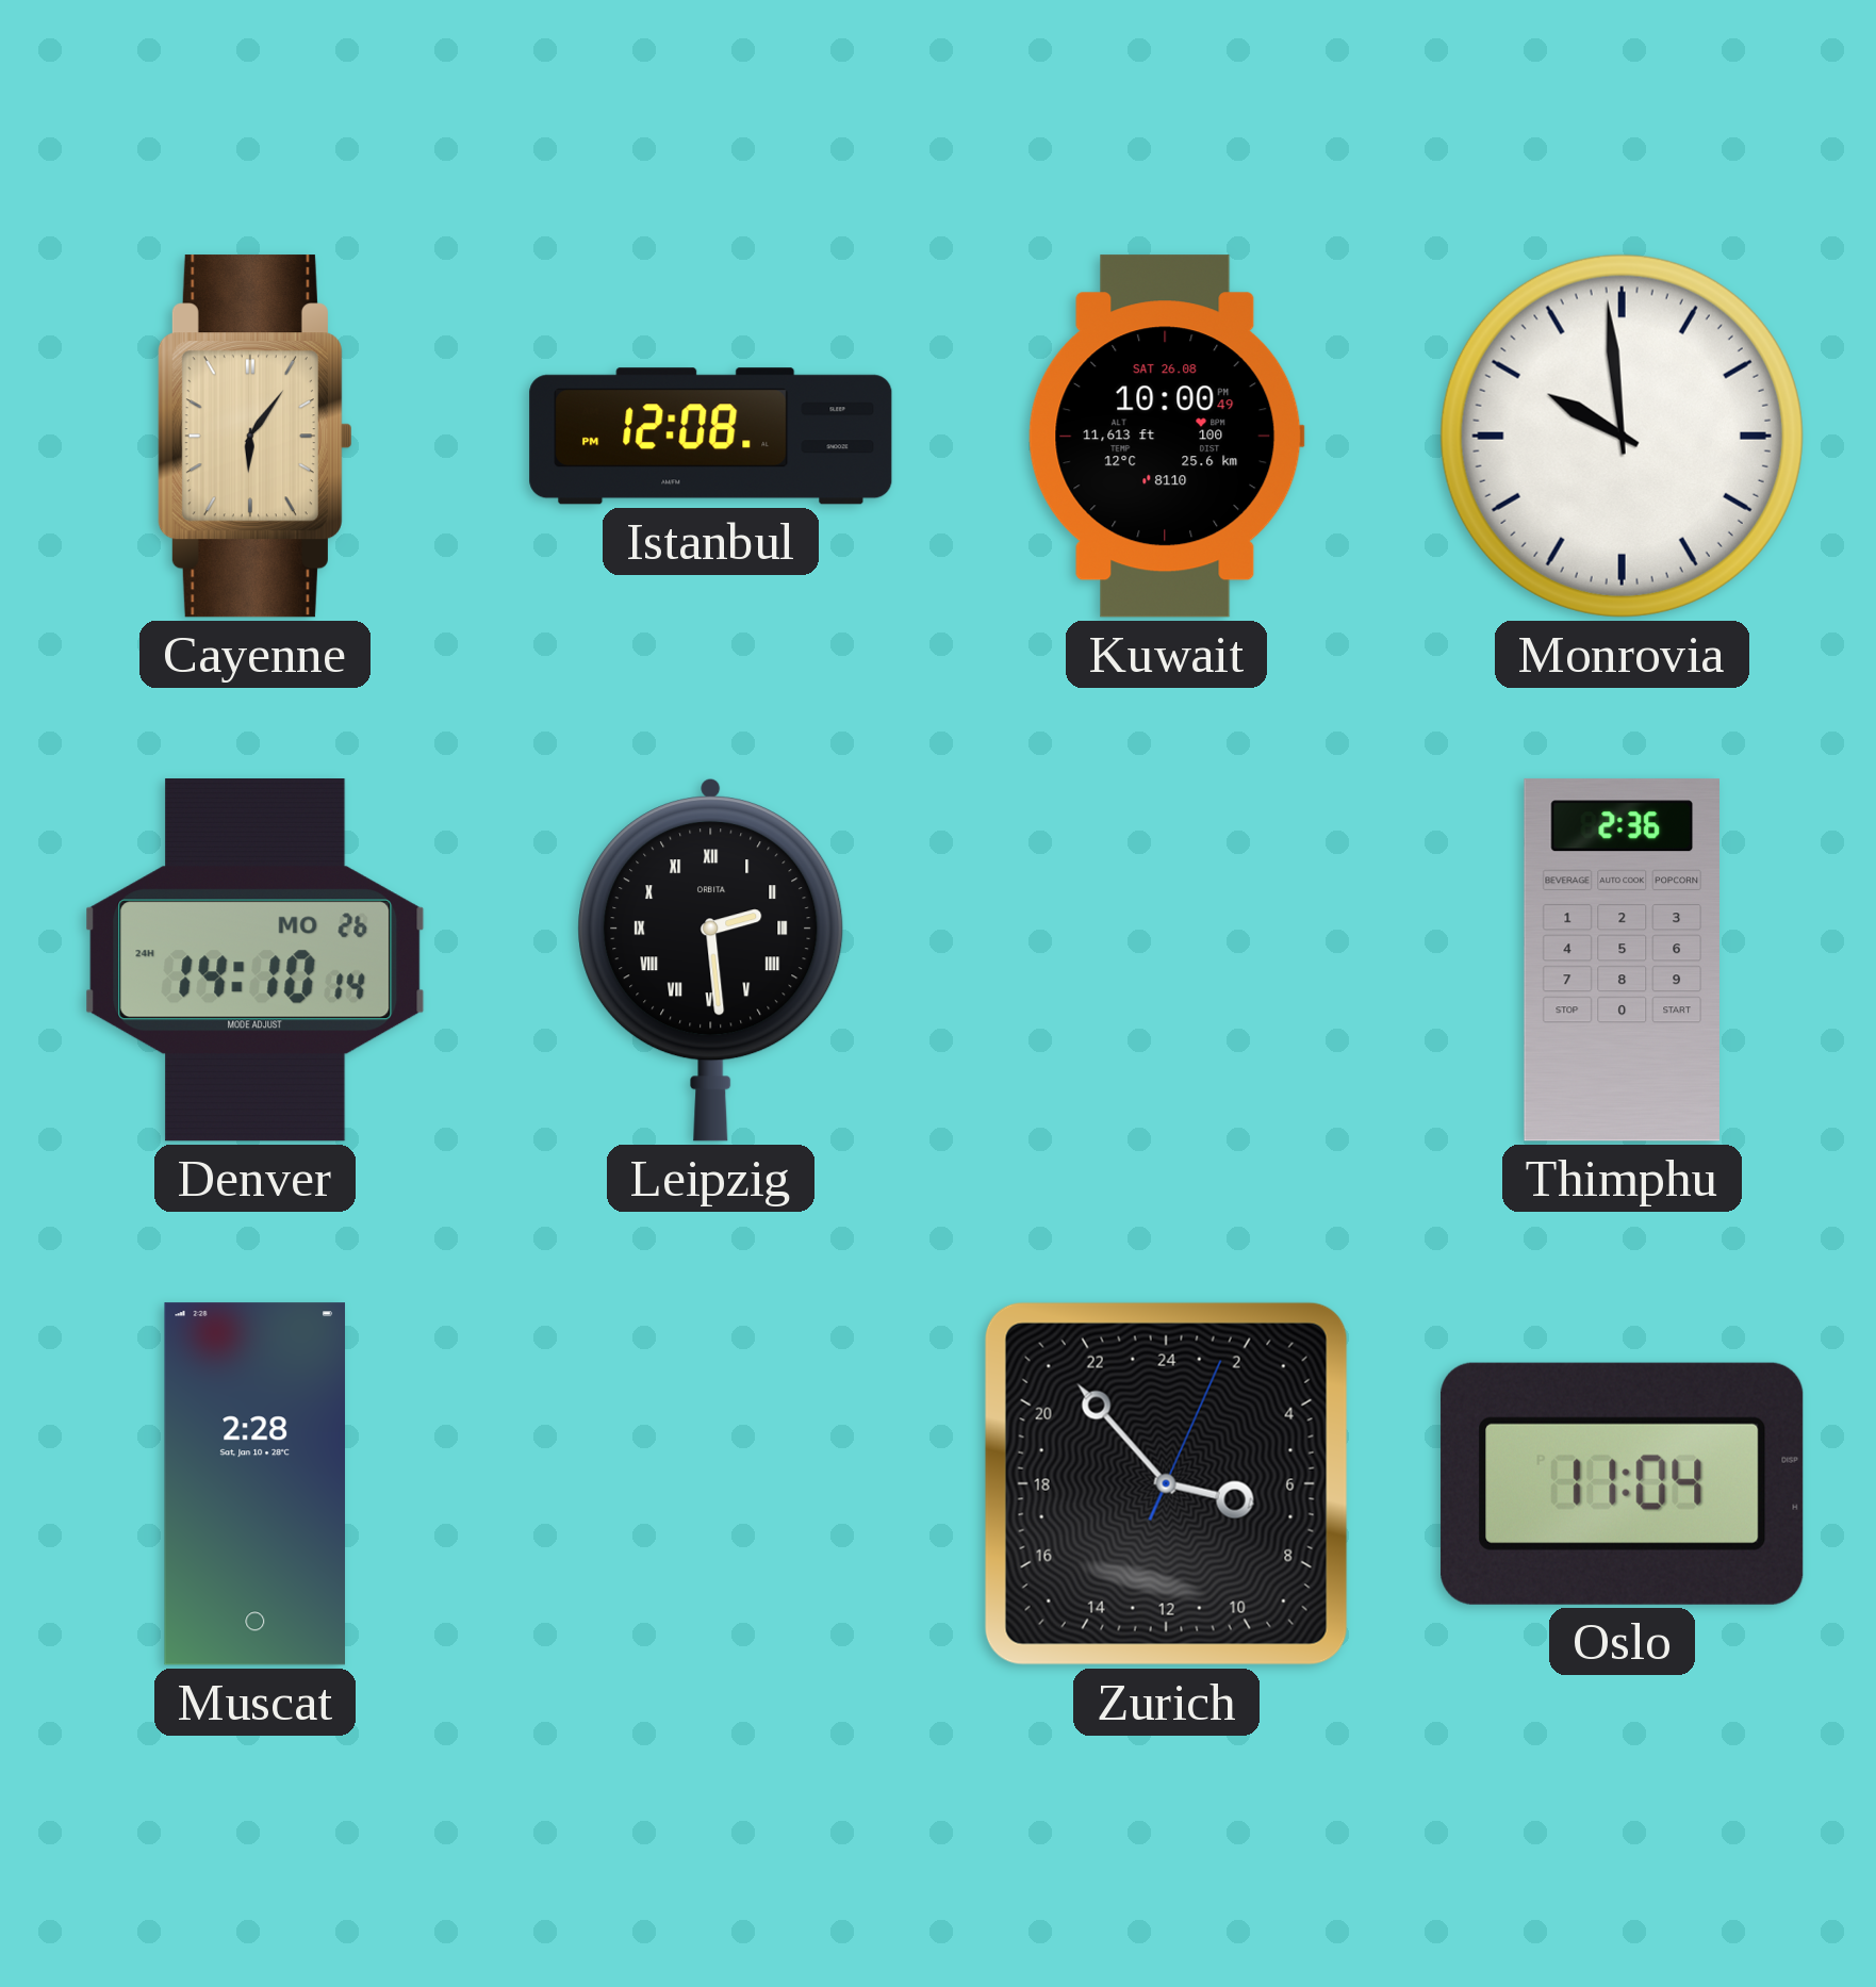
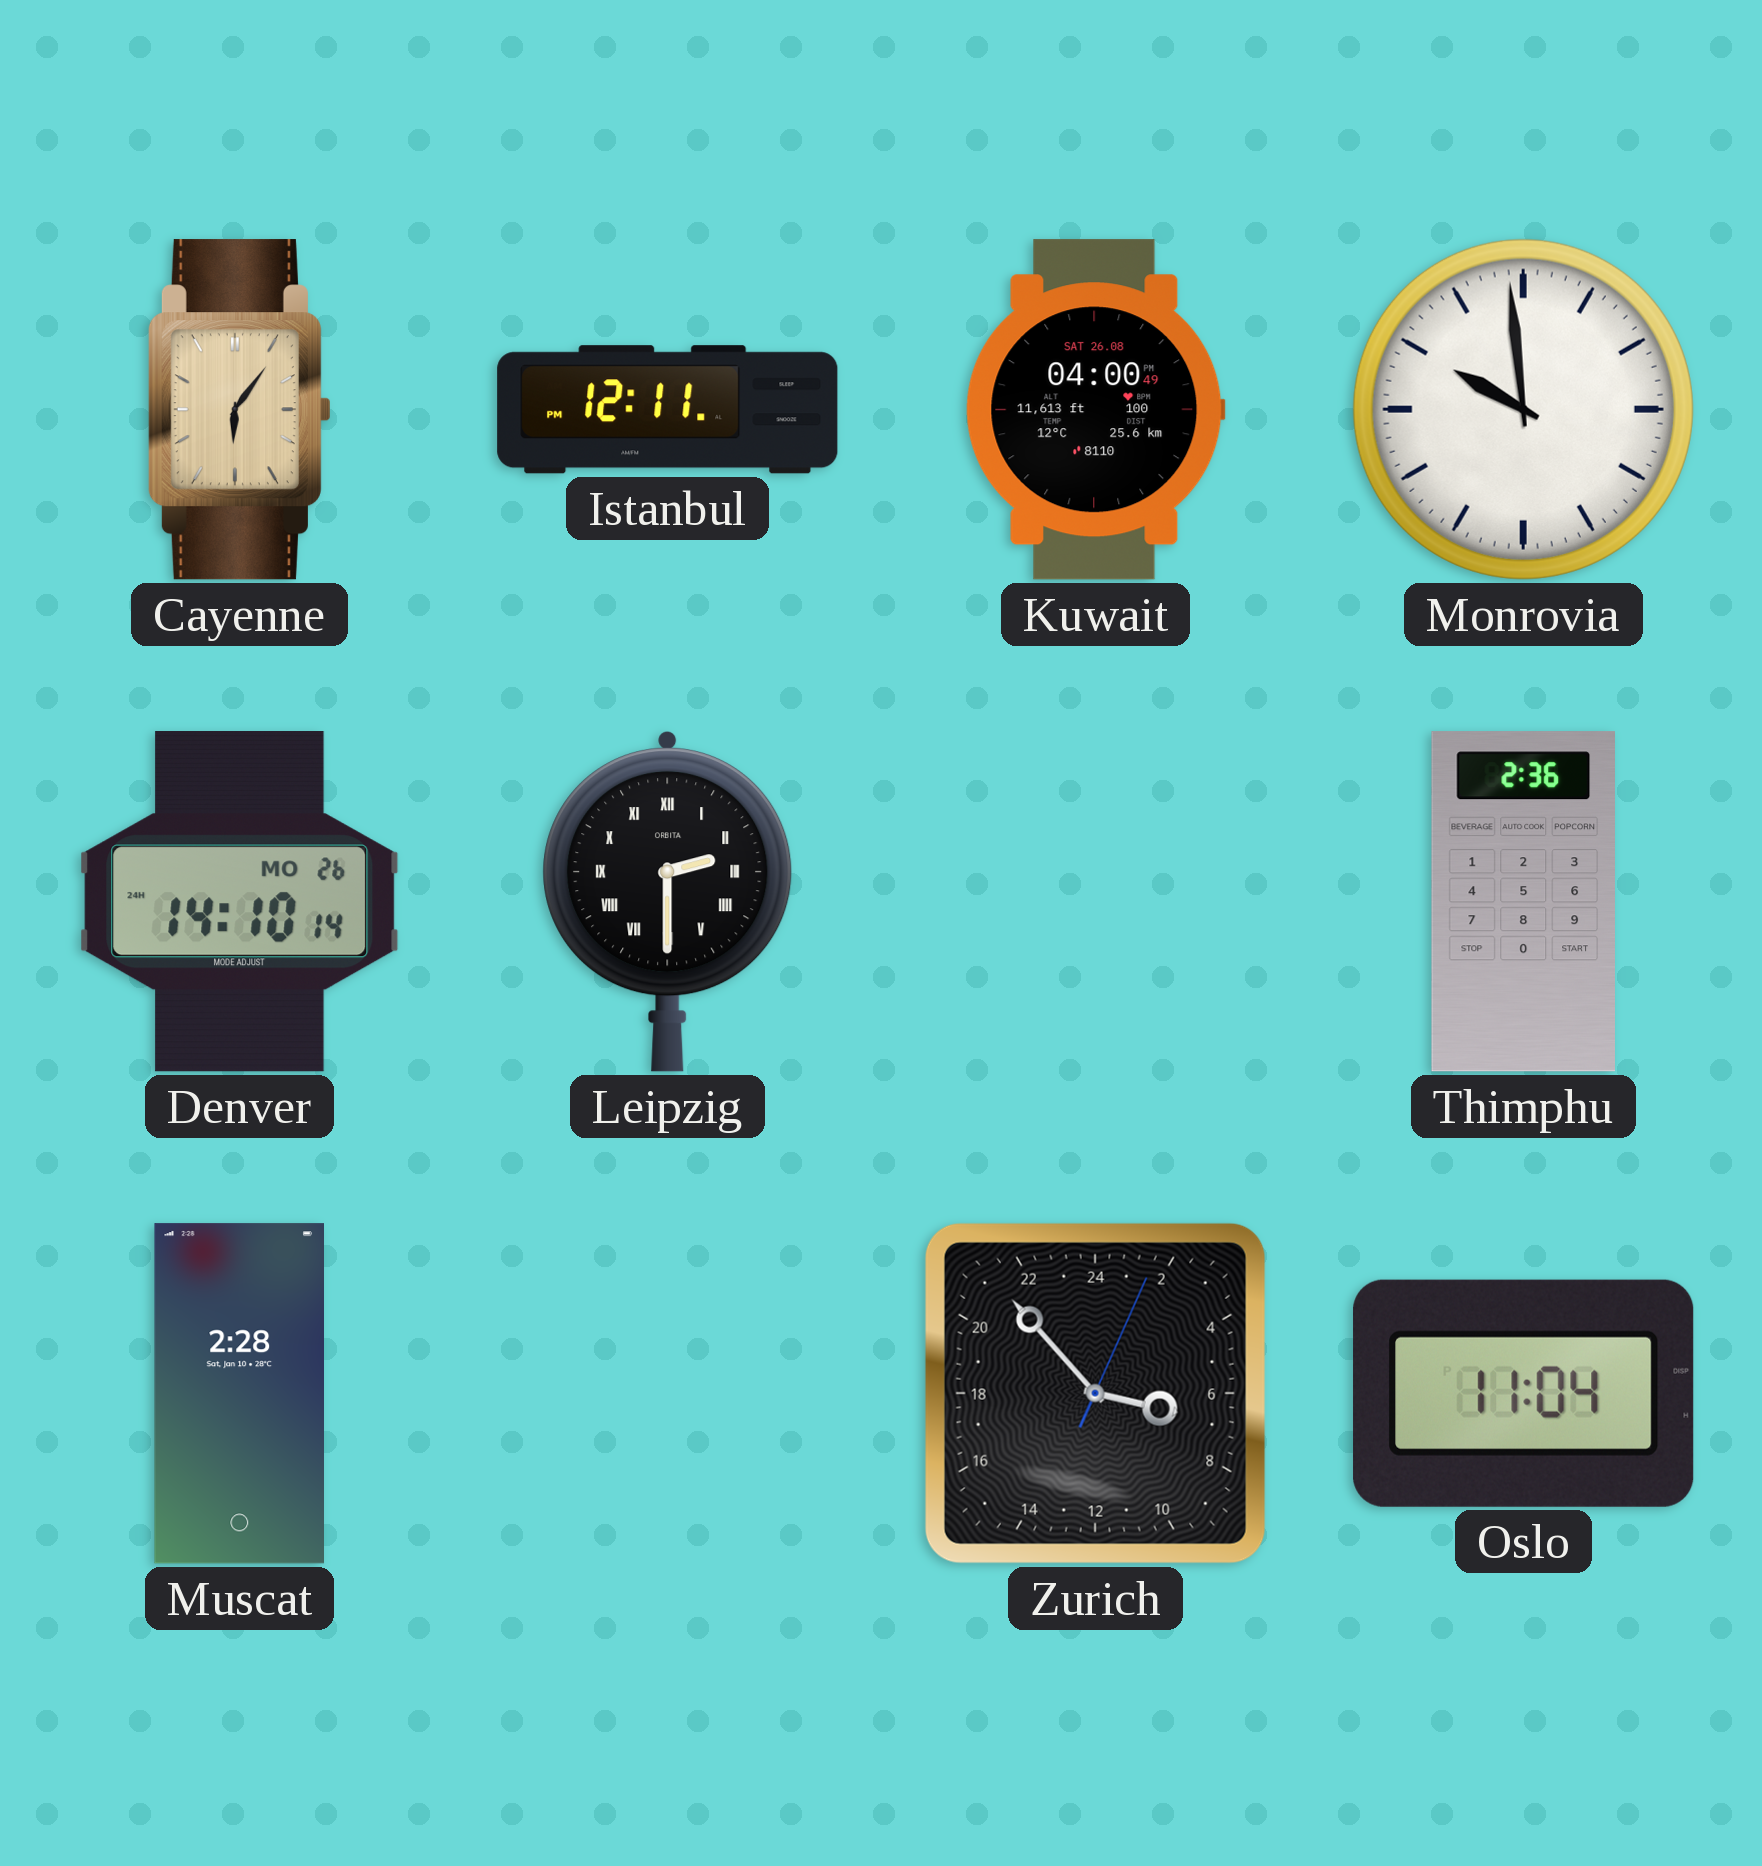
Istanbul: 12:08 -> 12:11
Kuwait: 10:00 -> 04:00
Leipzig: 2:29 -> 2:30
